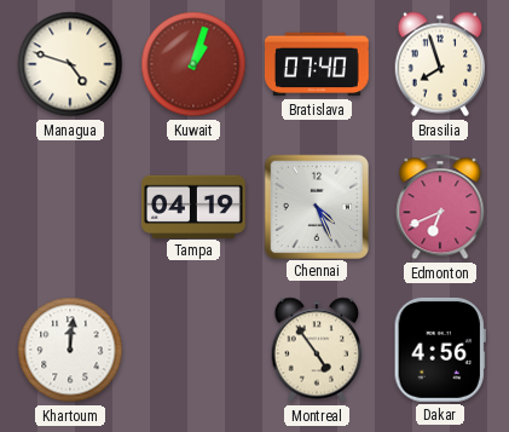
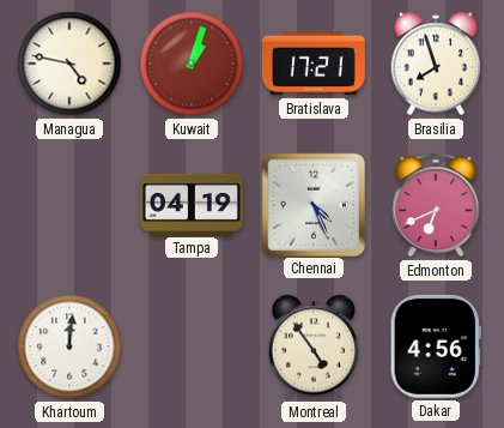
Managua: 4:48 -> 4:47
Bratislava: 07:40 -> 17:21
